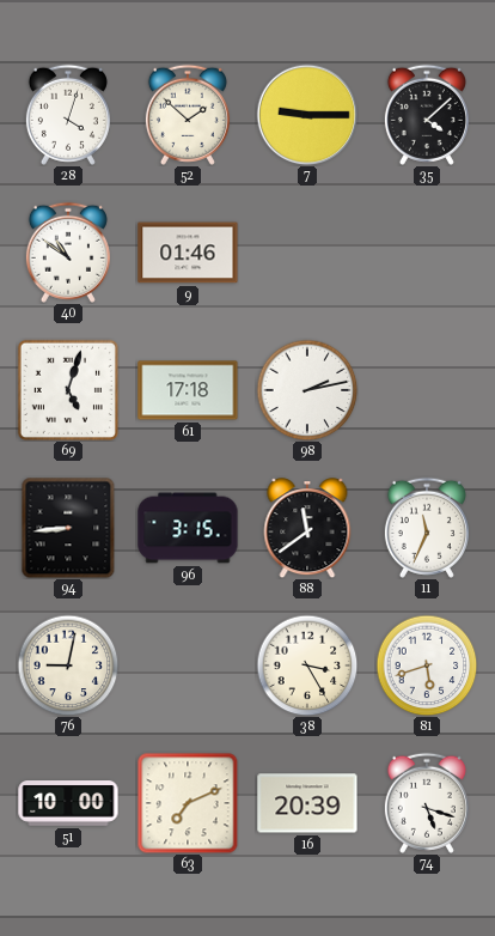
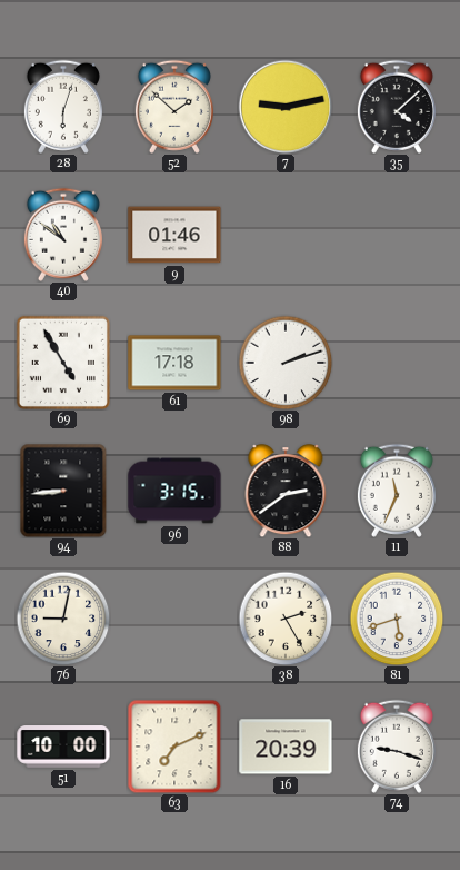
28: 4:03 -> 6:03
7: 9:15 -> 9:13
69: 5:03 -> 4:55
98: 2:13 -> 2:12
88: 11:39 -> 2:39
38: 3:25 -> 2:25
74: 5:18 -> 9:18
